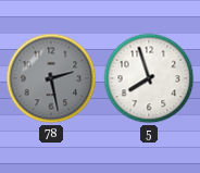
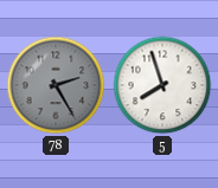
78: 2:28 -> 2:25
